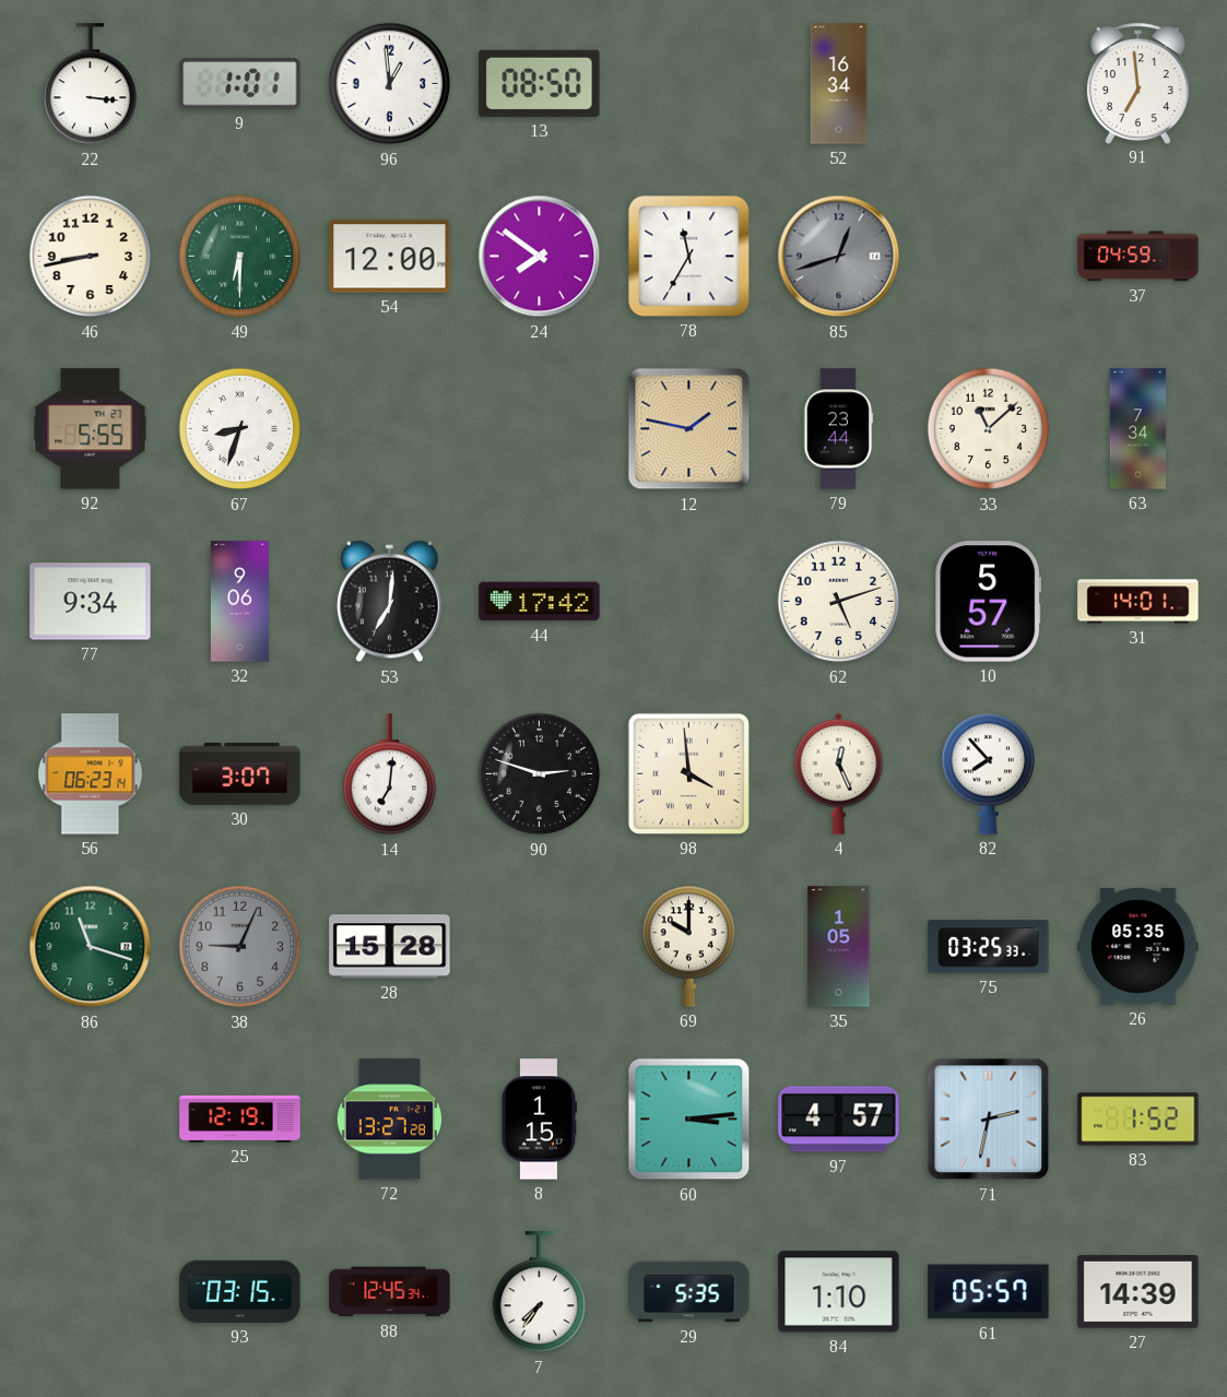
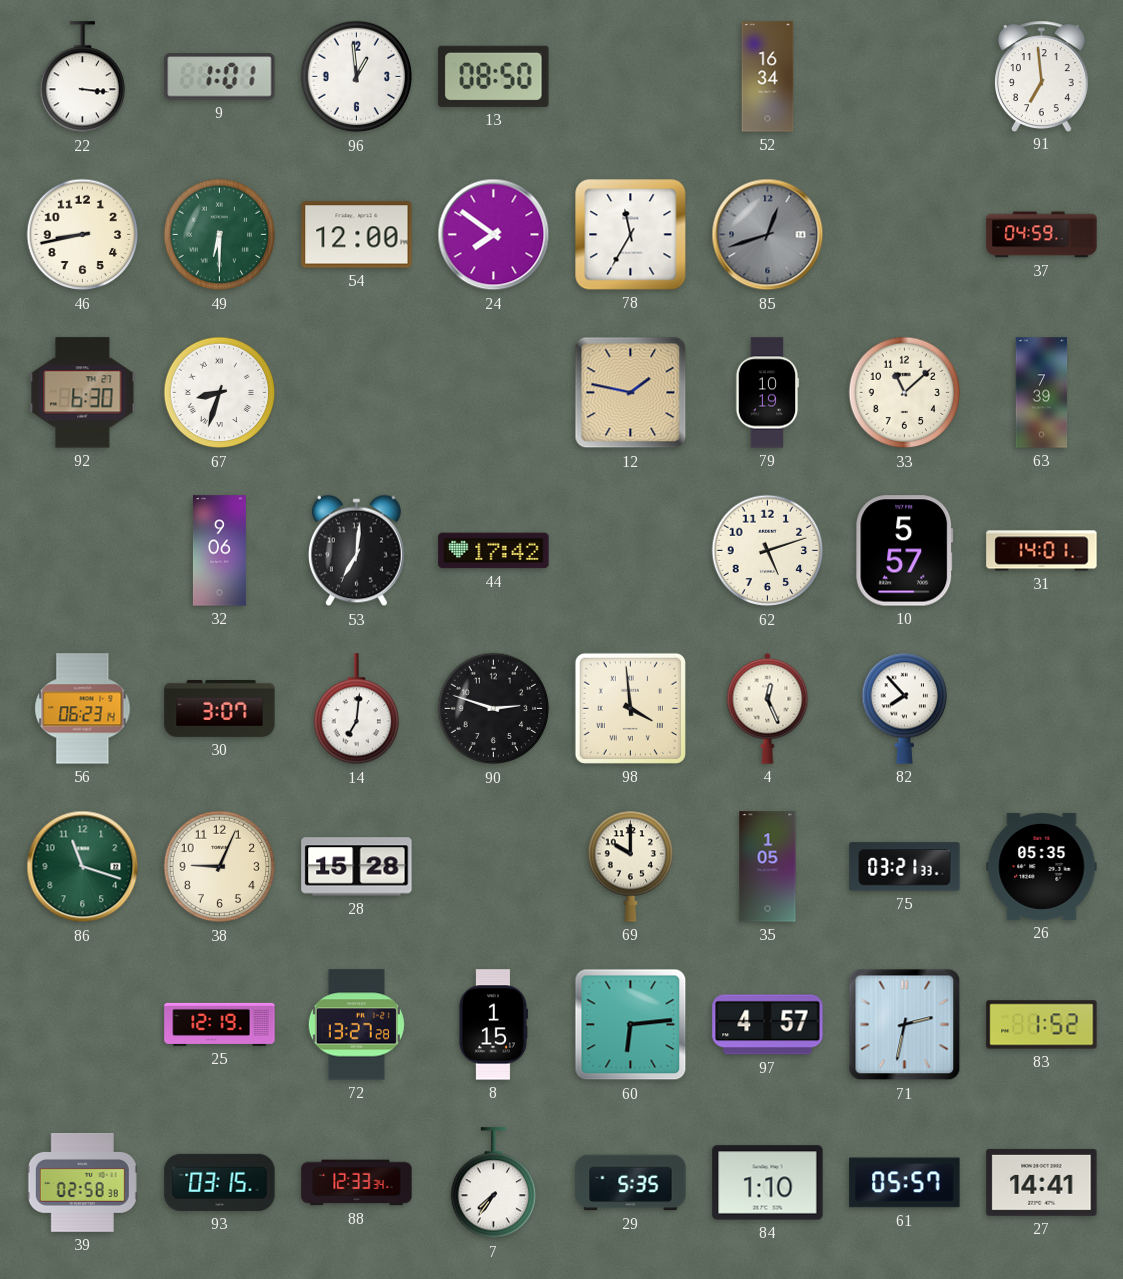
92: 5:55 -> 6:30
79: 23:44 -> 10:19
63: 7:34 -> 7:39
77: 9:34 -> none
38 dial: grey -> cream
75: 03:25 -> 03:21
60: 3:14 -> 6:14
39: none -> 02:58
88: 12:45 -> 12:33
27: 14:39 -> 14:41
